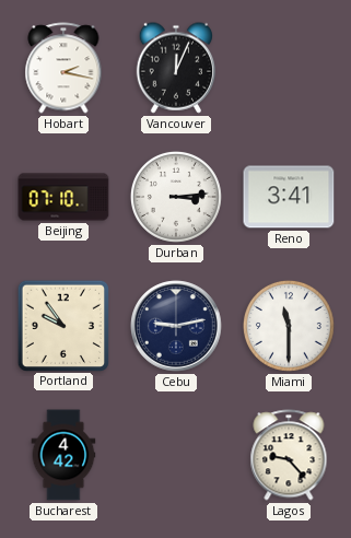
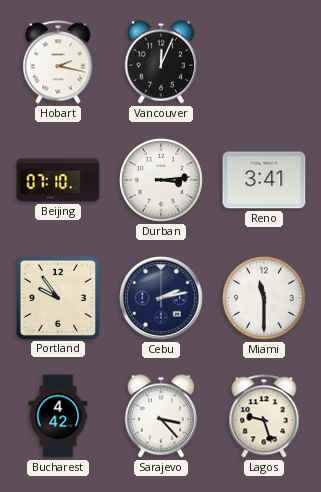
Cebu: 9:13 -> 2:13
Sarajevo: none -> 3:23
Lagos: 9:23 -> 9:27
